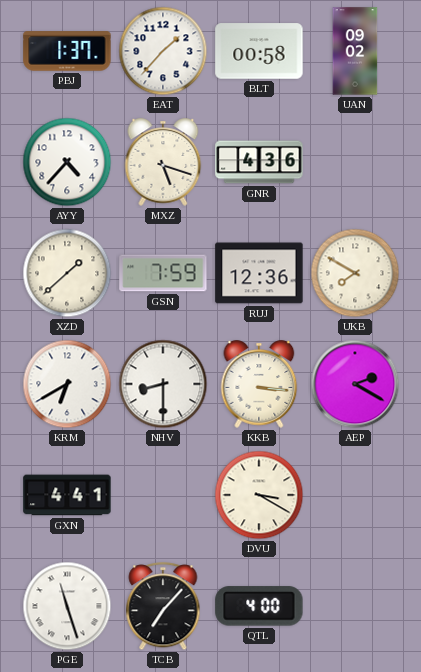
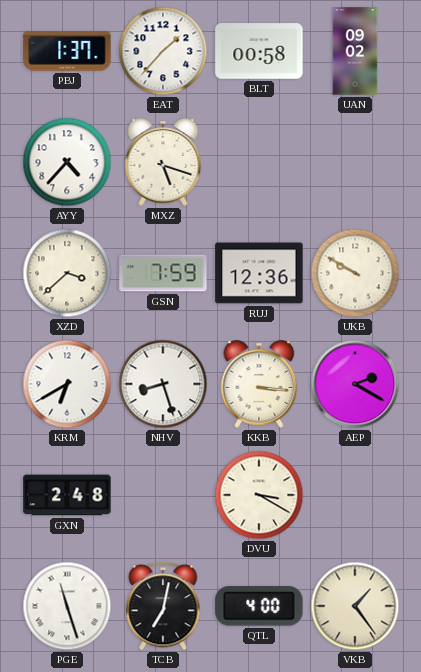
GNR: 4:36 -> none
XZD: 1:38 -> 3:38
UKB: 7:50 -> 9:50
NHV: 8:30 -> 8:27
GXN: 4:41 -> 2:48
TCB: 7:07 -> 7:02
VKB: none -> 1:24
